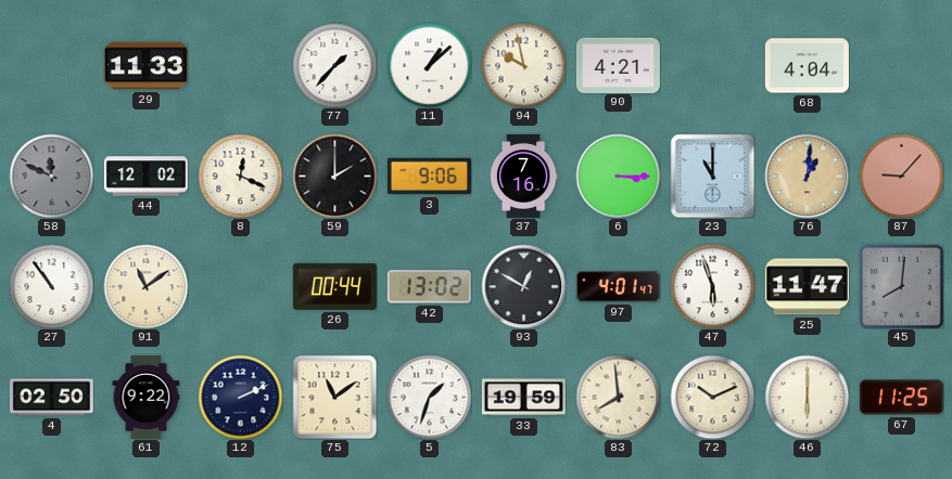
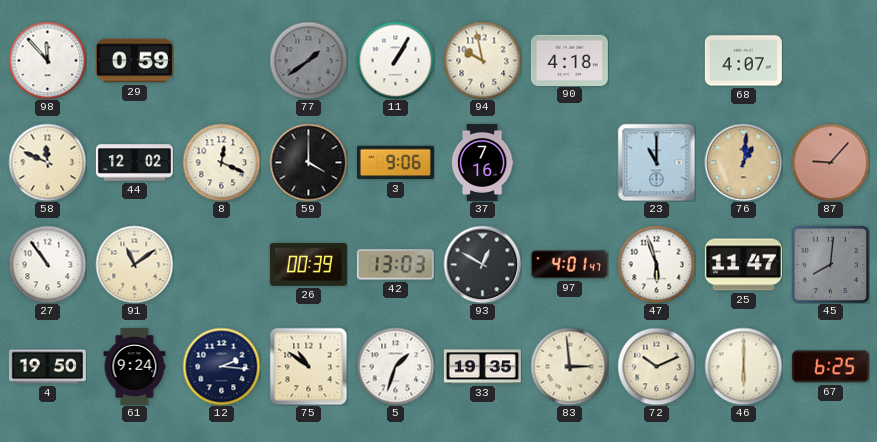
98: none -> 11:53
29: 11:33 -> 0:59
77: 1:37 -> 1:39
77 dial: white -> grey
11: 1:08 -> 1:05
90: 4:21 -> 4:18
68: 4:04 -> 4:07
58 dial: grey -> cream
59: 2:00 -> 4:00
6: 3:15 -> none
26: 00:44 -> 00:39
42: 13:02 -> 13:03
4: 02:50 -> 19:50
61: 9:22 -> 9:24
12: 2:11 -> 2:16
75: 11:09 -> 10:51
33: 19:59 -> 19:35
83: 7:59 -> 2:59
67: 11:25 -> 6:25
